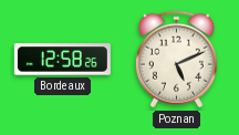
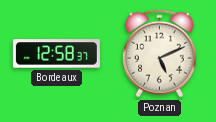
Bordeaux: 12:58:26 -> 12:58:37
